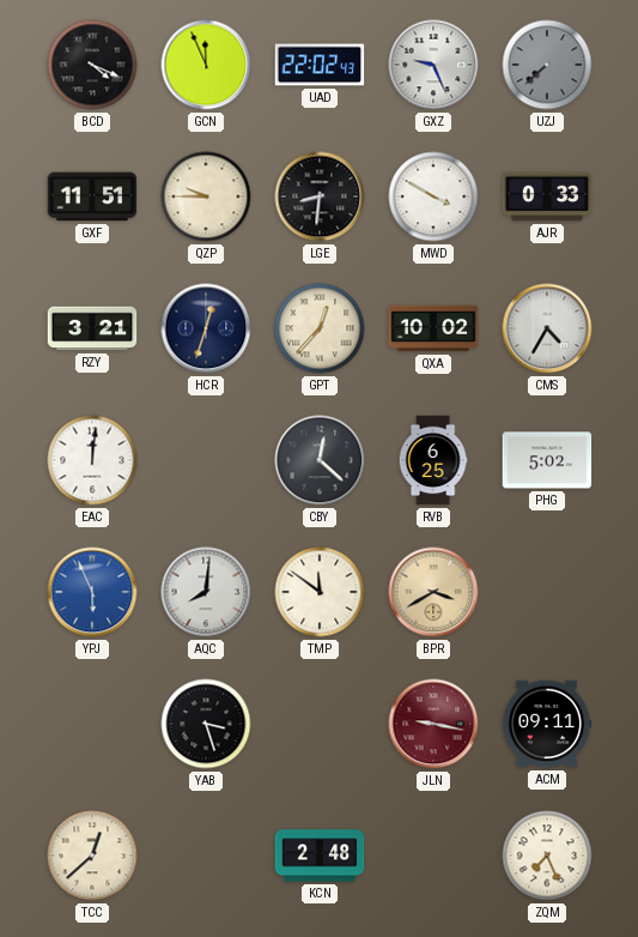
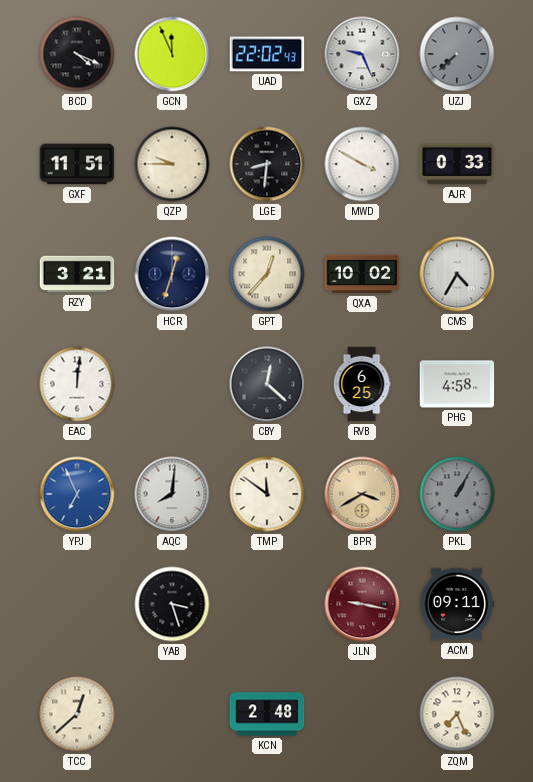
PHG: 5:02 -> 4:58
YPJ: 5:56 -> 6:56
PKL: none -> 1:05
